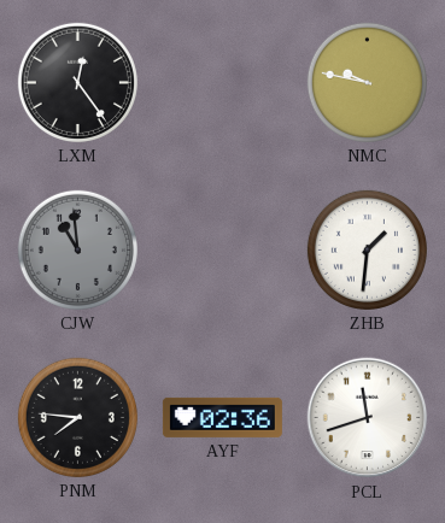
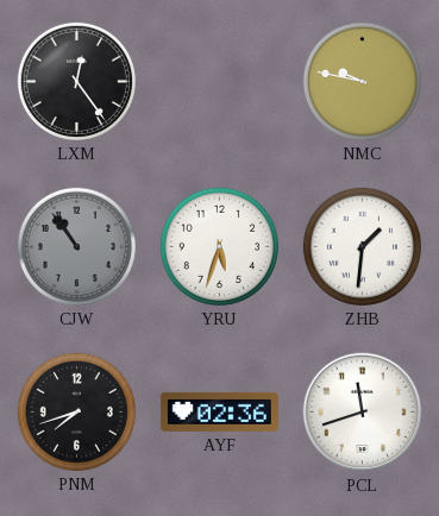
CJW: 10:59 -> 10:54
YRU: none -> 5:33
PNM: 7:46 -> 7:42
